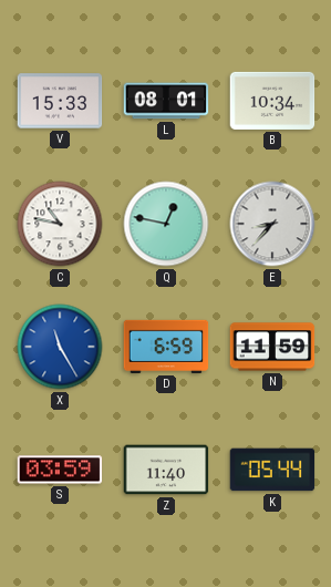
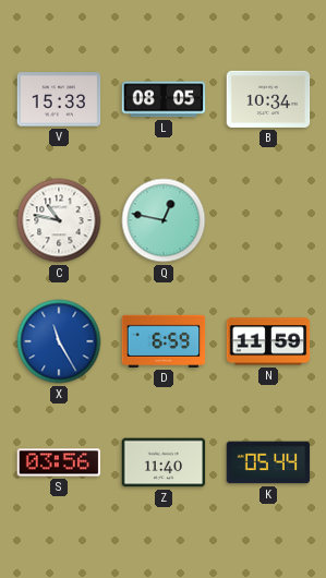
L: 08:01 -> 08:05
E: 8:37 -> none
S: 03:59 -> 03:56
